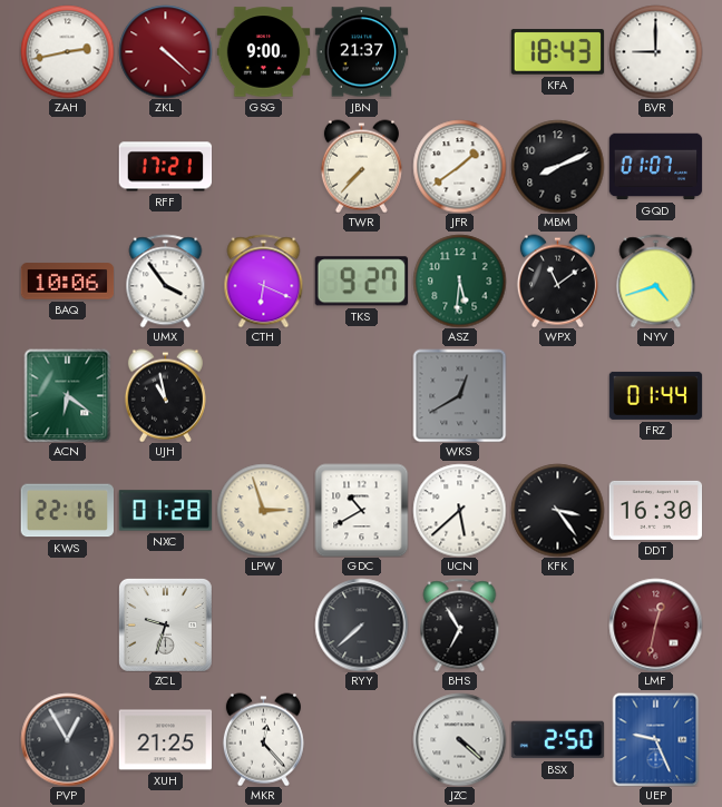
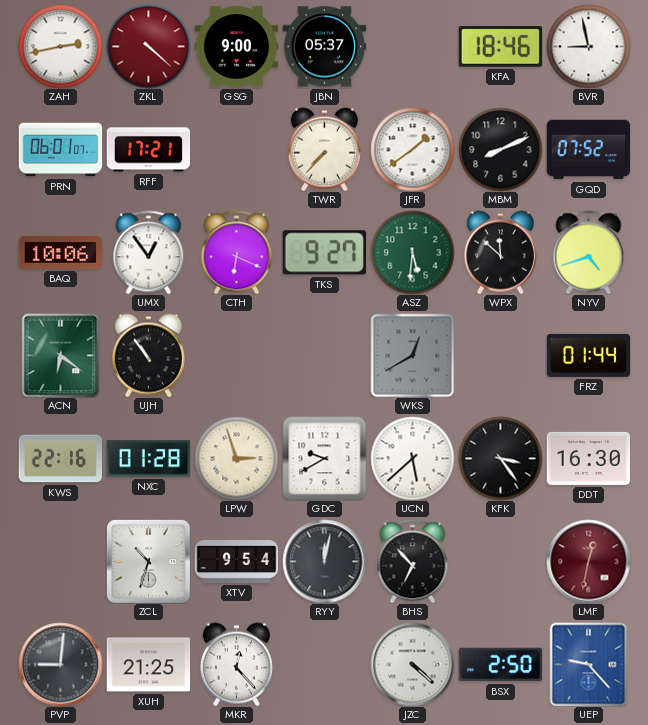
JBN: 21:37 -> 05:37
KFA: 18:43 -> 18:46
BVR: 9:00 -> 8:58
PRN: none -> 06:01
GQD: 01:07 -> 07:52
UMX: 3:54 -> 12:54
WPX: 11:09 -> 11:52
UJH: 10:58 -> 10:54
GDC: 10:40 -> 9:40
ZCL: 9:33 -> 10:33
XTV: none -> 9:54
RYY: 7:38 -> 12:02
BHS: 6:55 -> 6:53
PVP: 12:55 -> 9:01
UEP: 9:26 -> 9:23
